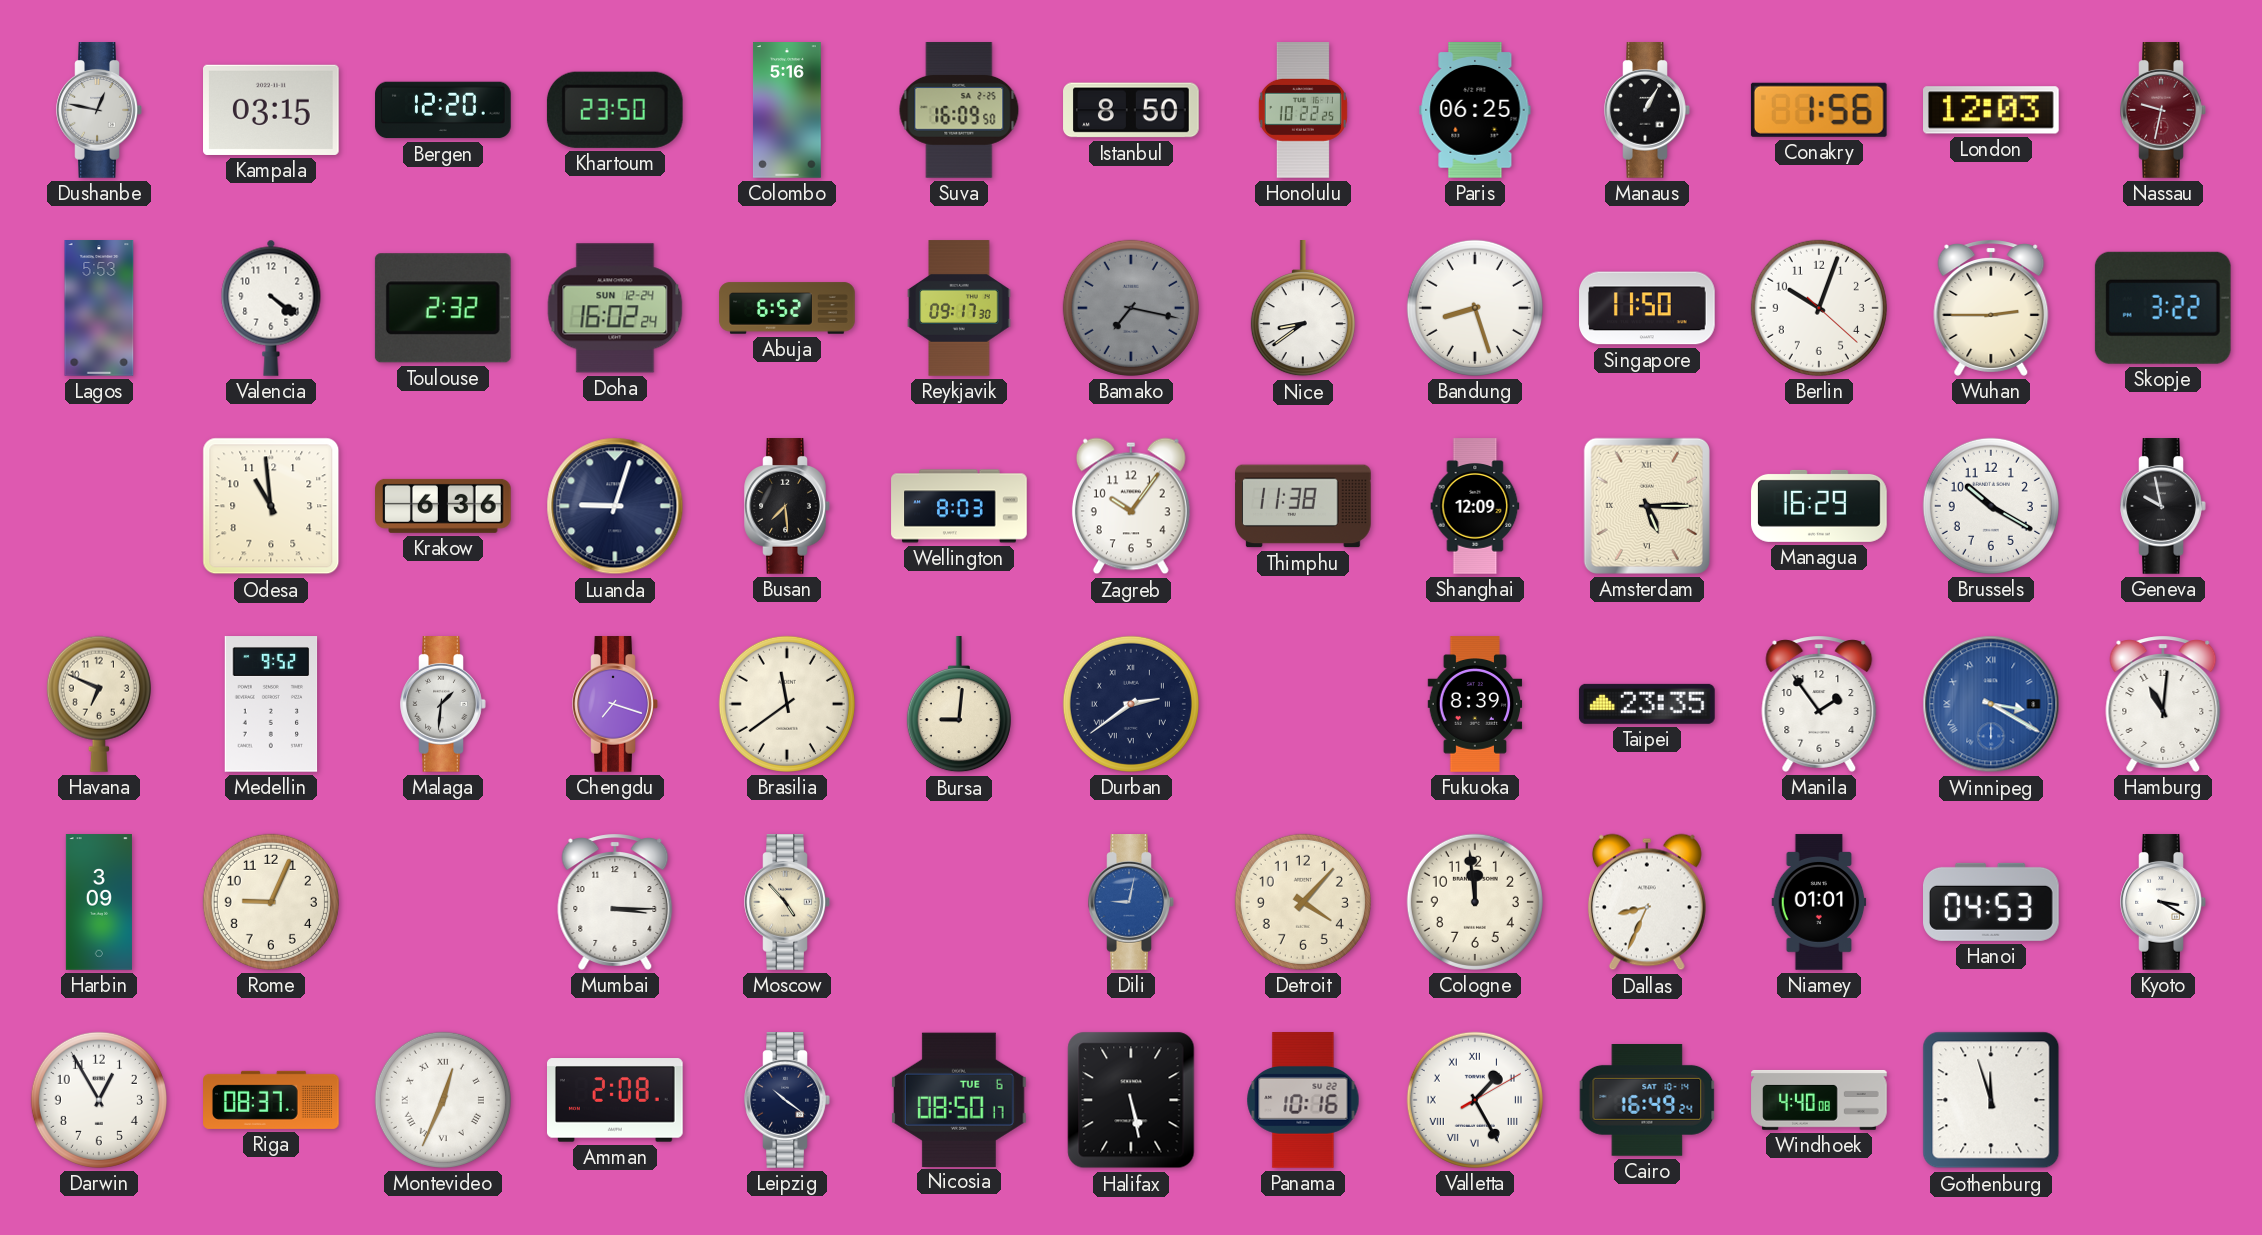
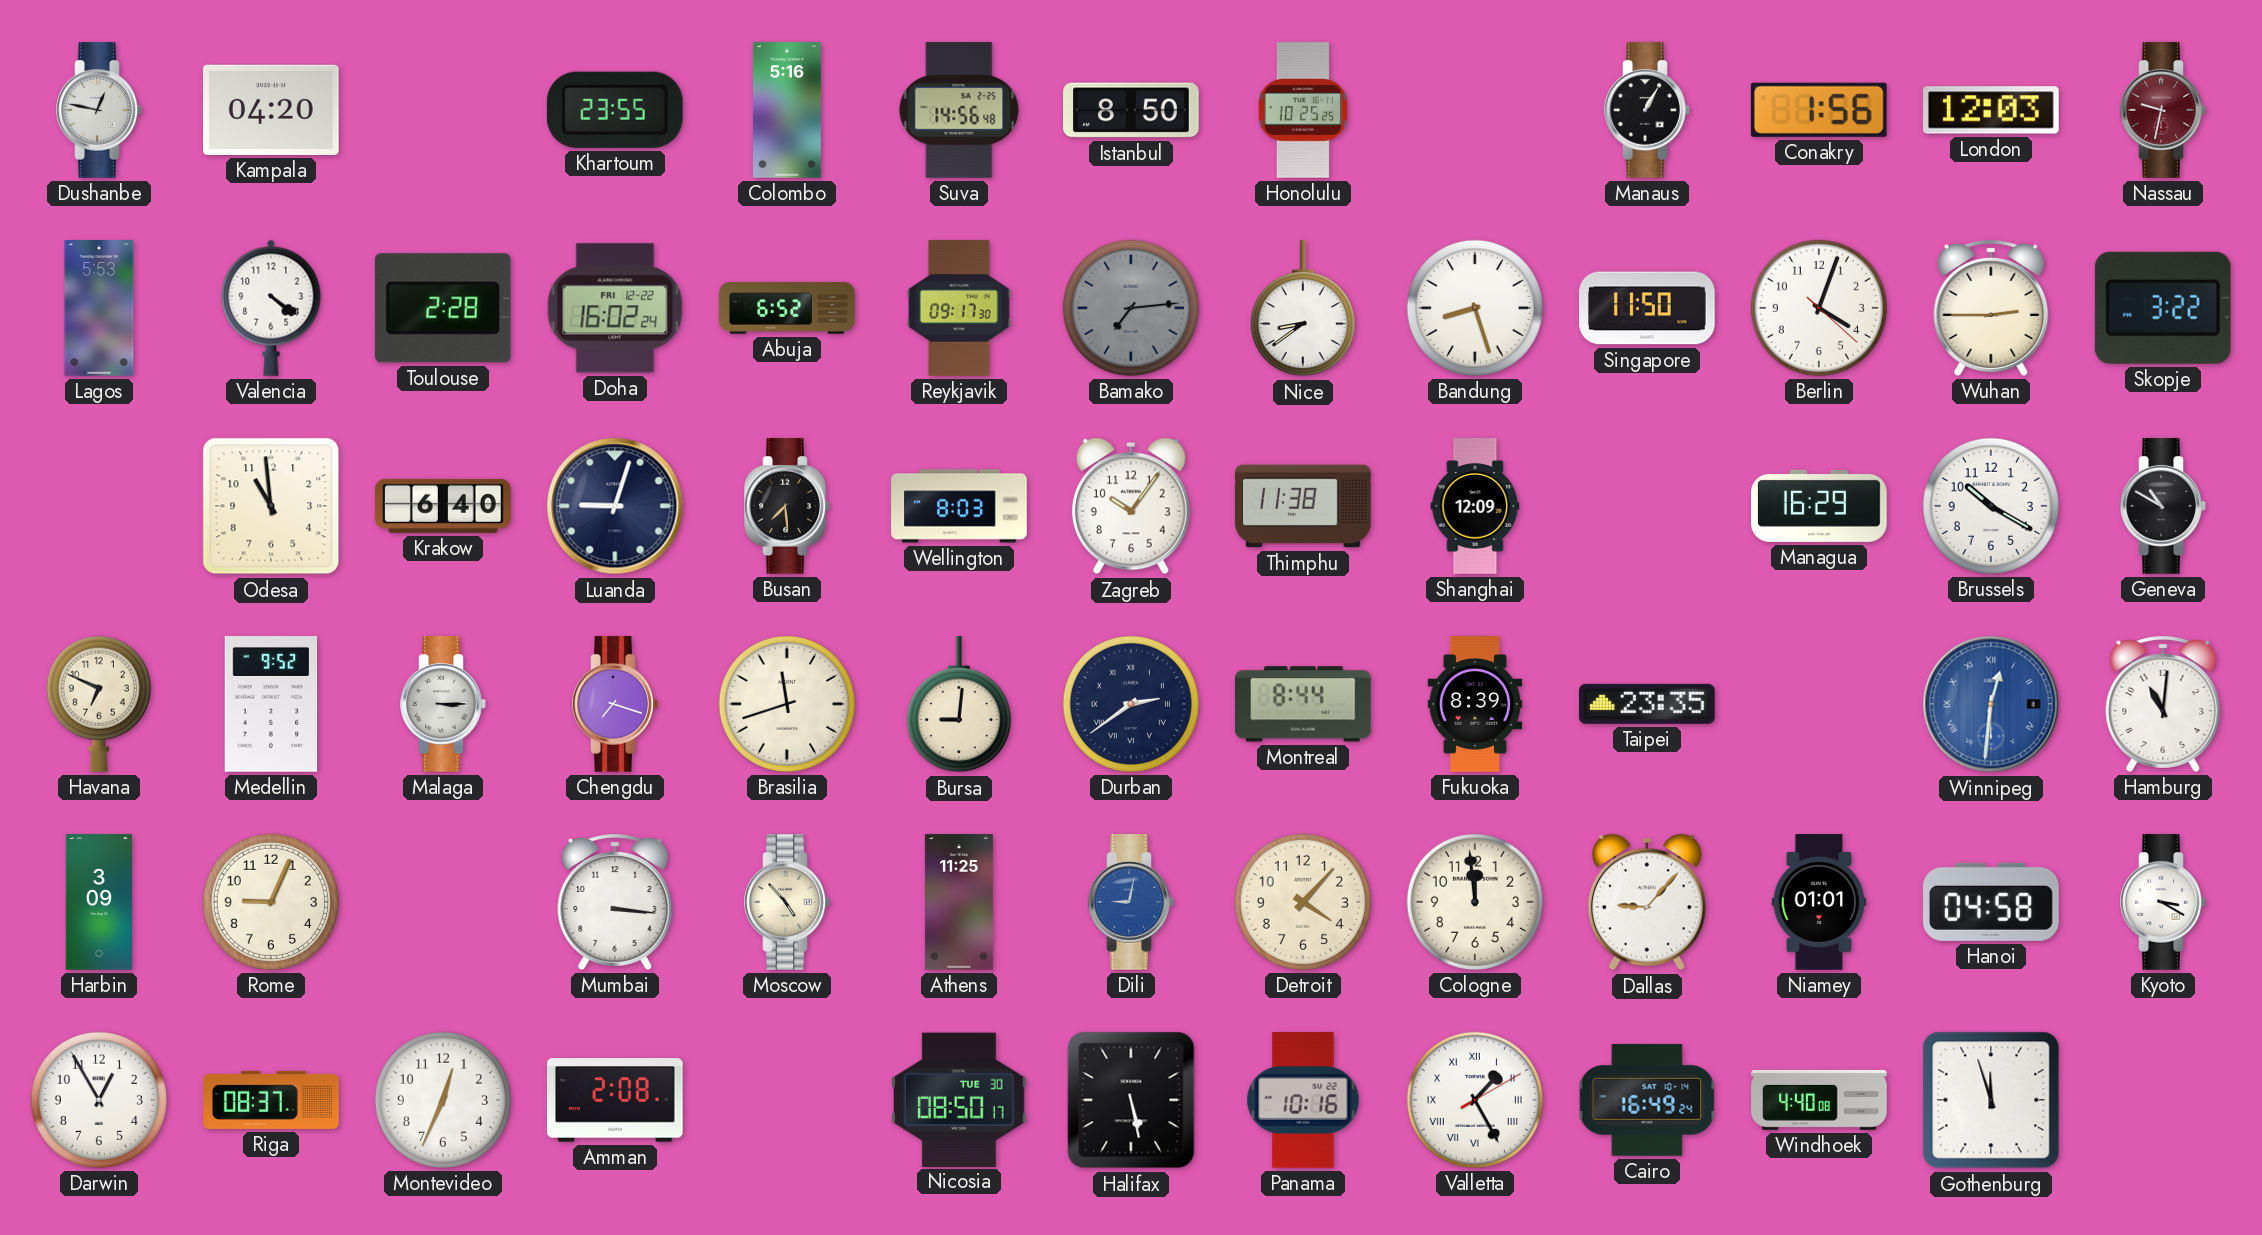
Kampala: 03:15 -> 04:20
Bergen: 12:20 -> none
Khartoum: 23:50 -> 23:55
Suva: 16:09 -> 14:56
Honolulu: 10:22 -> 10:25
Paris: 06:25 -> none
Toulouse: 2:32 -> 2:28
Doha date: SUN 12-24 -> FRI 12-22
Bamako: 7:17 -> 7:14
Berlin: 10:03 -> 4:03
Krakow: 6:36 -> 6:40
Amsterdam: 5:15 -> none
Geneva: 9:58 -> 10:50
Malaga: 1:31 -> 3:15
Brasilia: 11:39 -> 11:42
Montreal: none -> 8:44
Manila: 1:54 -> none
Winnipeg: 3:20 -> 12:31
Mumbai: 3:15 -> 3:16
Athens: none -> 11:25
Dallas: 8:34 -> 9:07
Hanoi: 04:53 -> 04:58
Montevideo numerals: Roman -> Arabic
Leipzig: 10:21 -> none
Nicosia date: TUE 6 -> TUE 30
